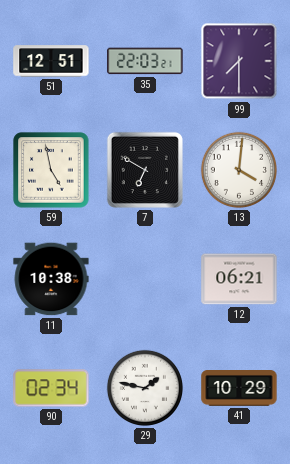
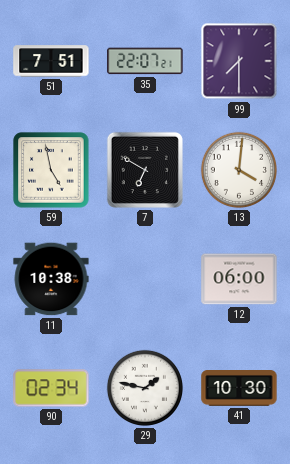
51: 12:51 -> 7:51
35: 22:03 -> 22:07
12: 06:21 -> 06:00
41: 10:29 -> 10:30
